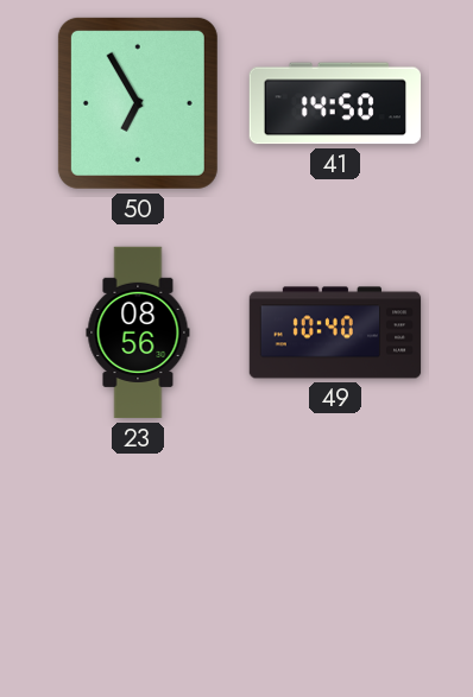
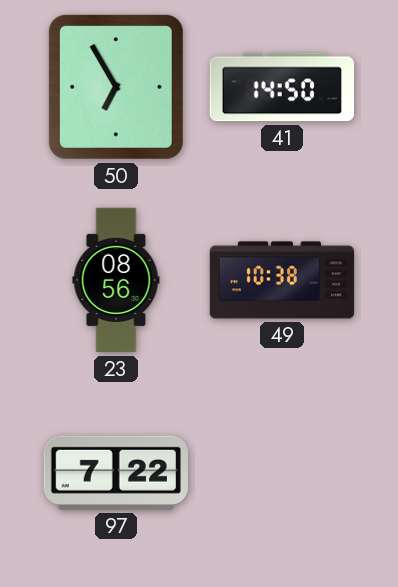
49: 10:40 -> 10:38
97: none -> 7:22
